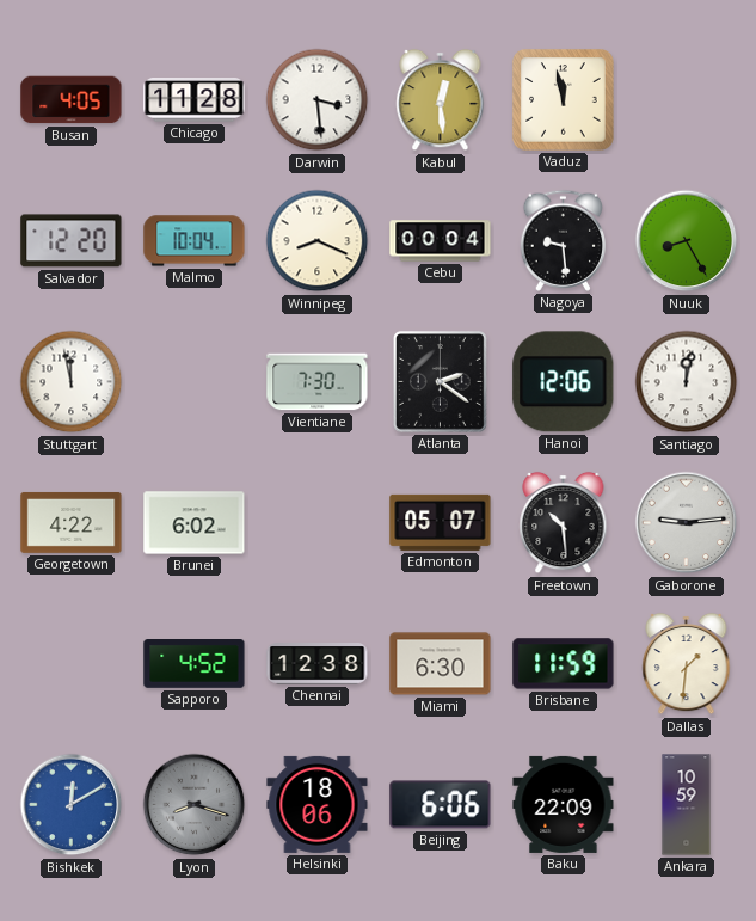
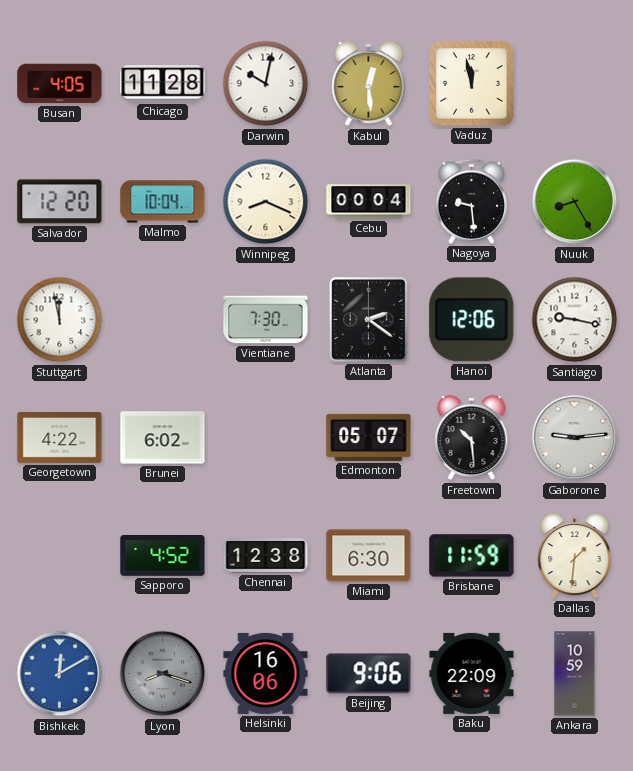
Darwin: 3:29 -> 10:02
Santiago: 12:02 -> 9:17
Helsinki: 18:06 -> 16:06
Beijing: 6:06 -> 9:06
